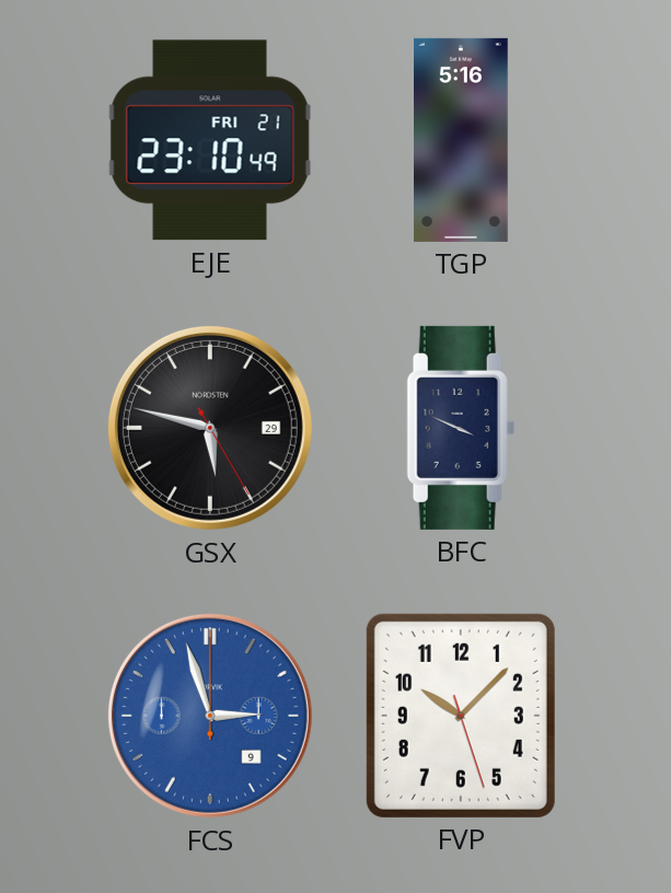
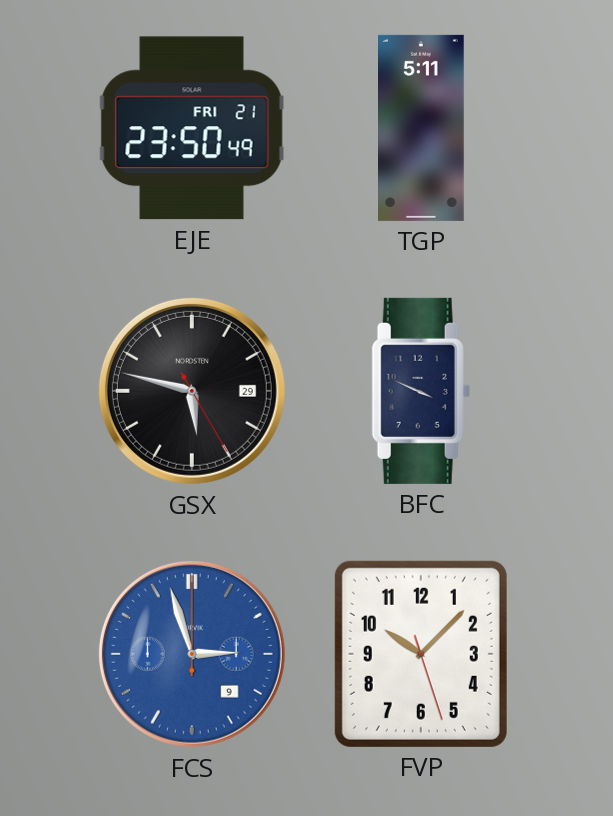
EJE: 23:10 -> 23:50
TGP: 5:16 -> 5:11
